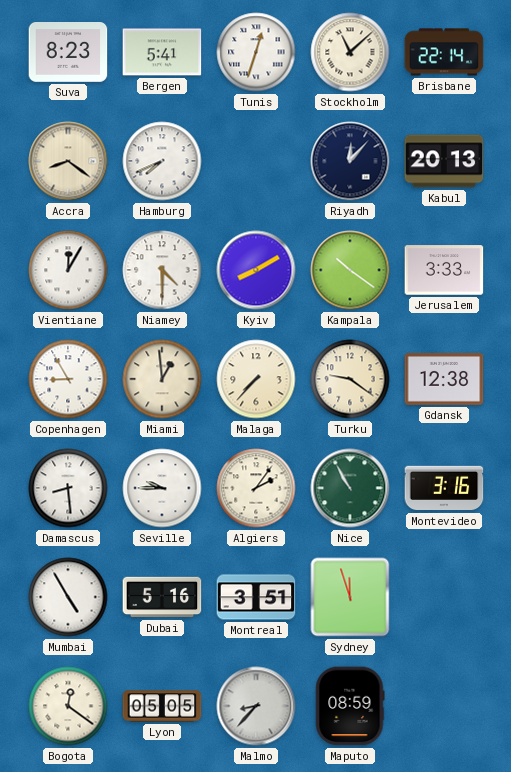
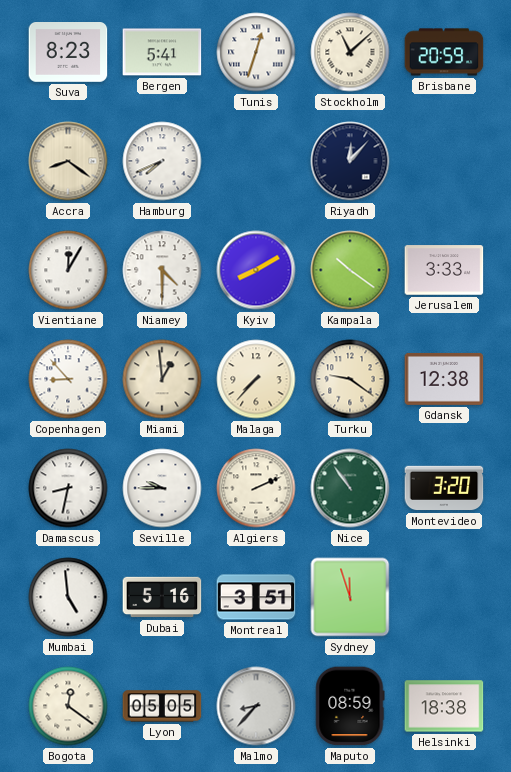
Brisbane: 22:14 -> 20:59
Kabul: 20:13 -> none
Copenhagen: 8:55 -> 8:53
Damascus: 8:29 -> 8:32
Algiers: 2:06 -> 2:11
Nice: 10:55 -> 10:54
Montevideo: 3:16 -> 3:20
Mumbai: 4:55 -> 4:59
Helsinki: none -> 18:38
